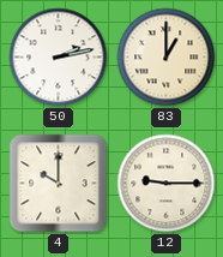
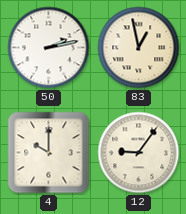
83: 1:00 -> 12:58
12: 9:15 -> 9:06
